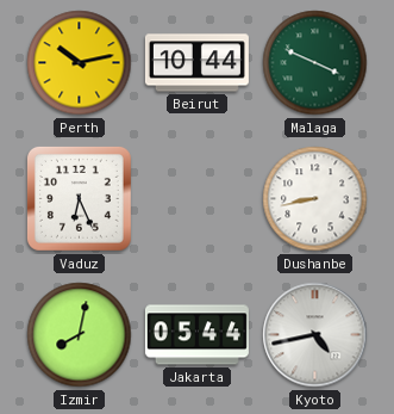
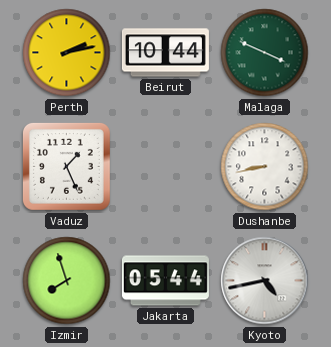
Perth: 10:13 -> 2:13
Vaduz: 6:26 -> 1:26
Izmir: 8:02 -> 7:57
